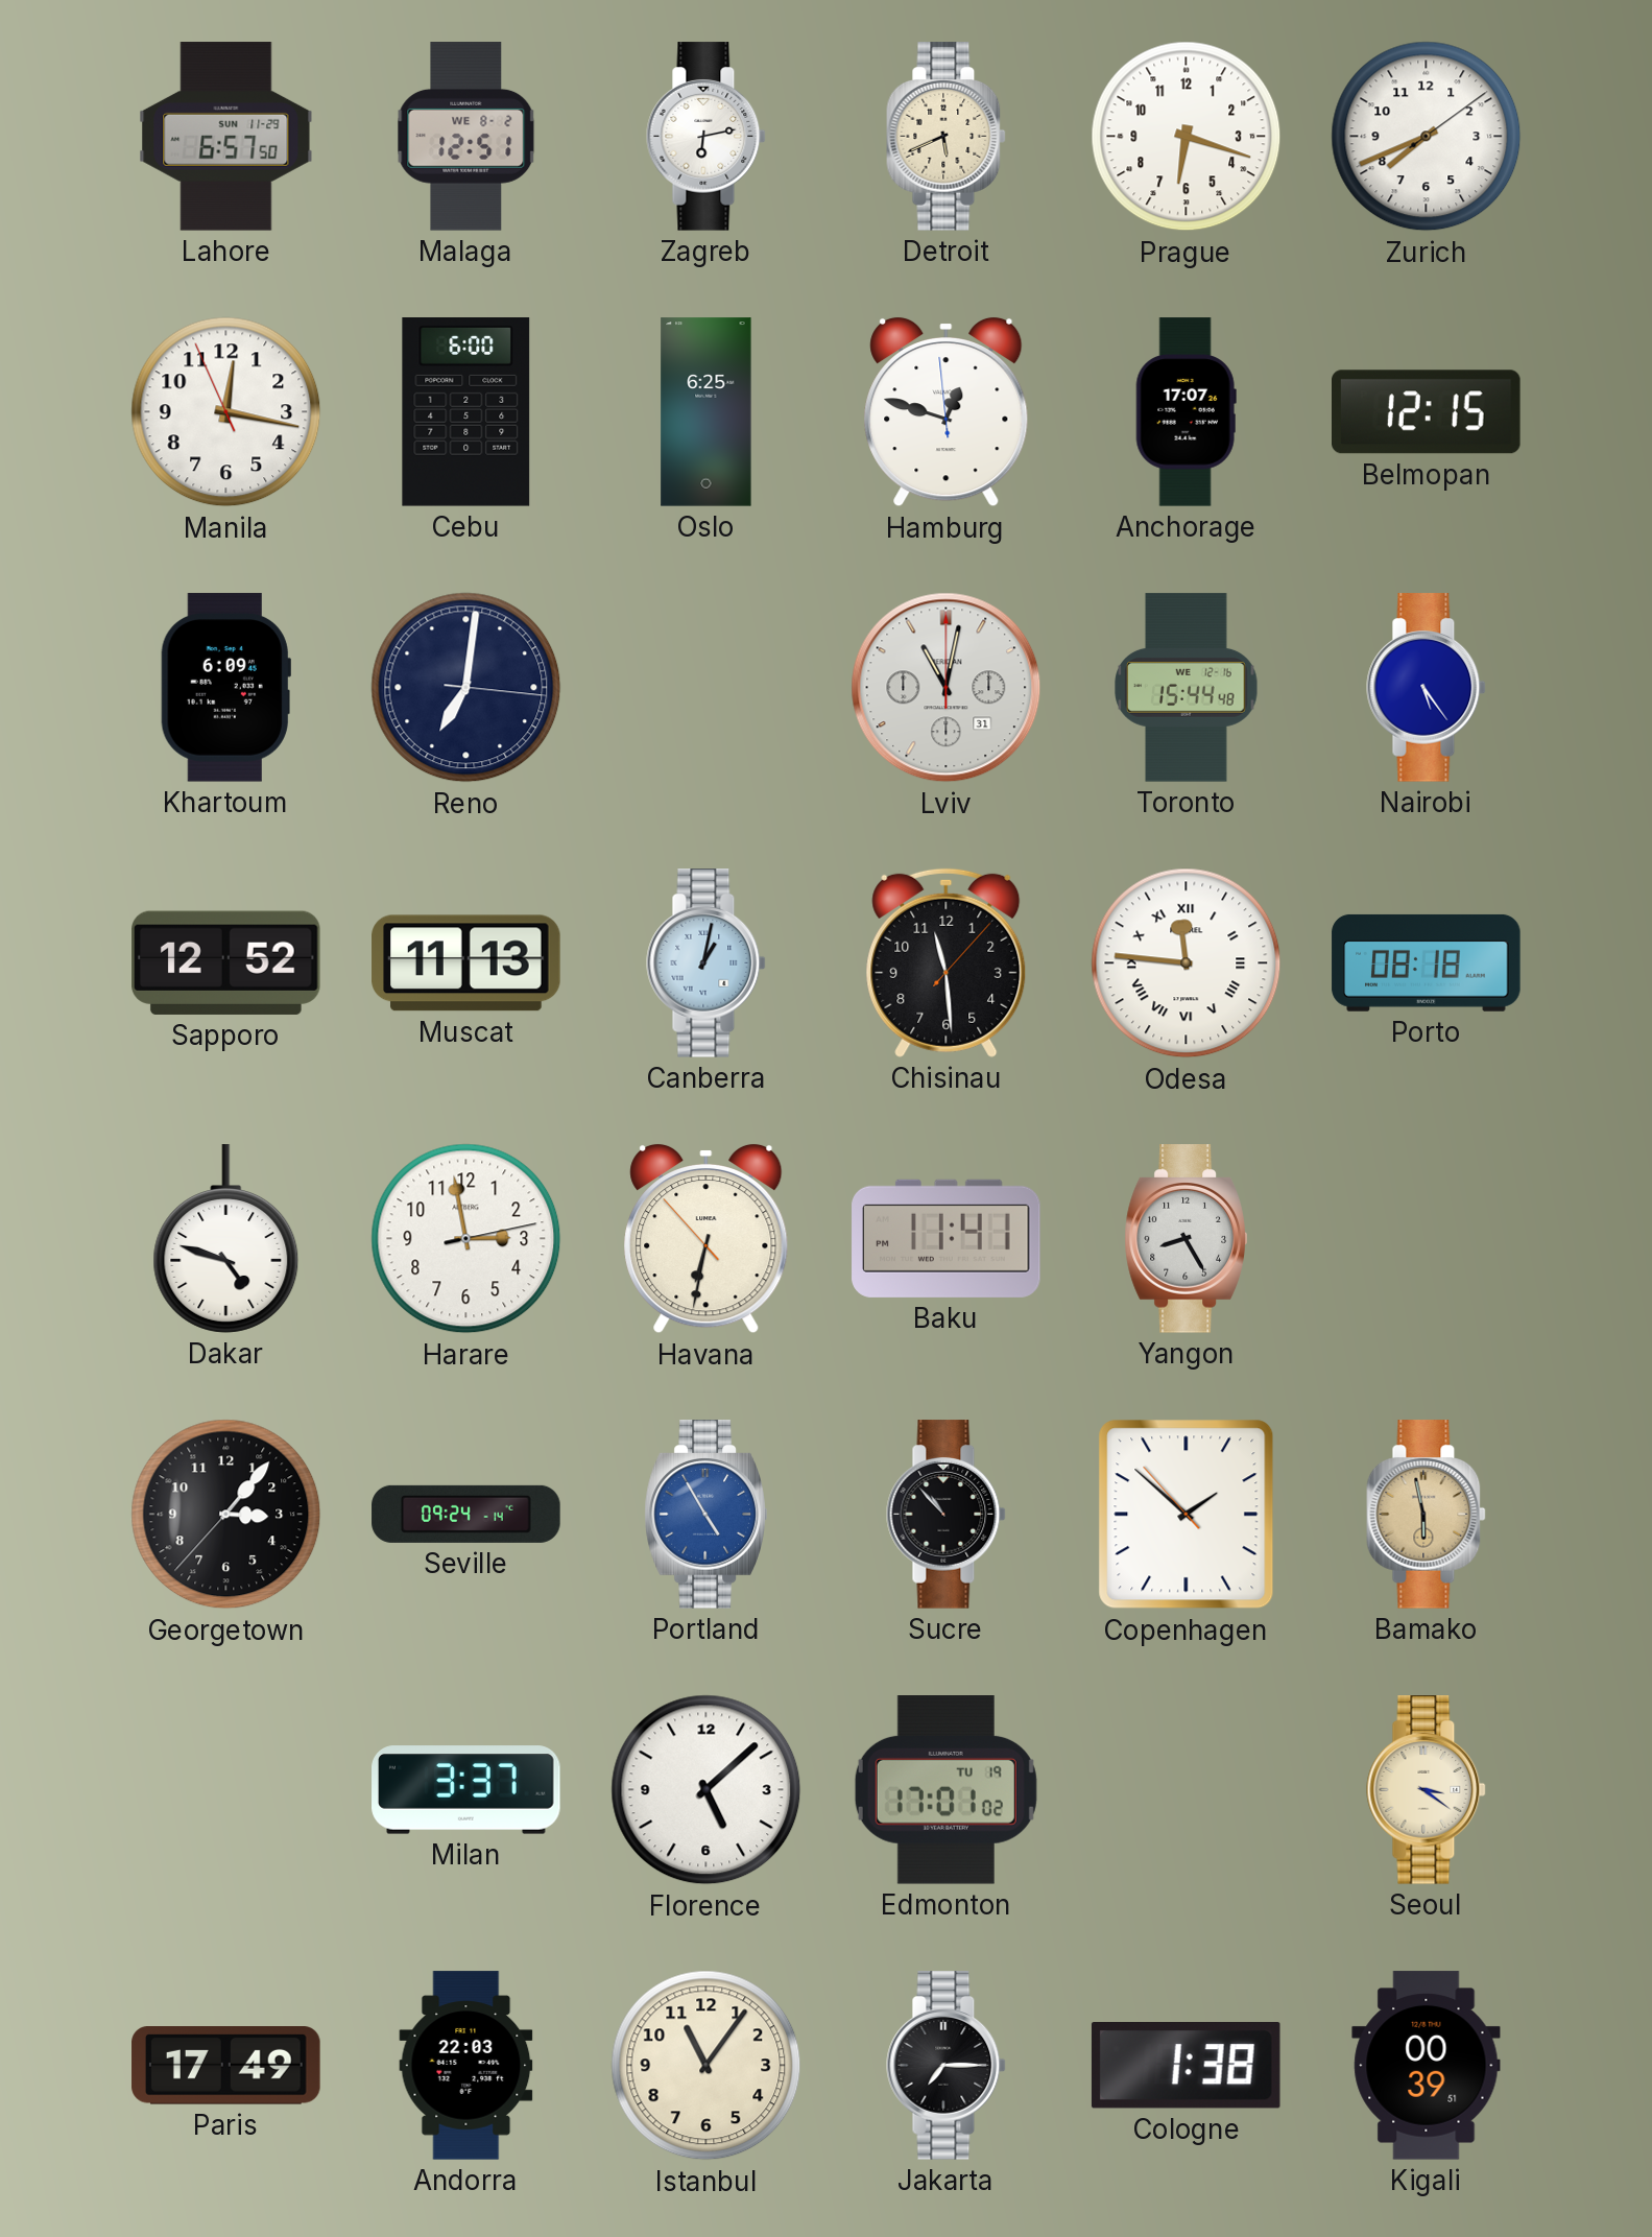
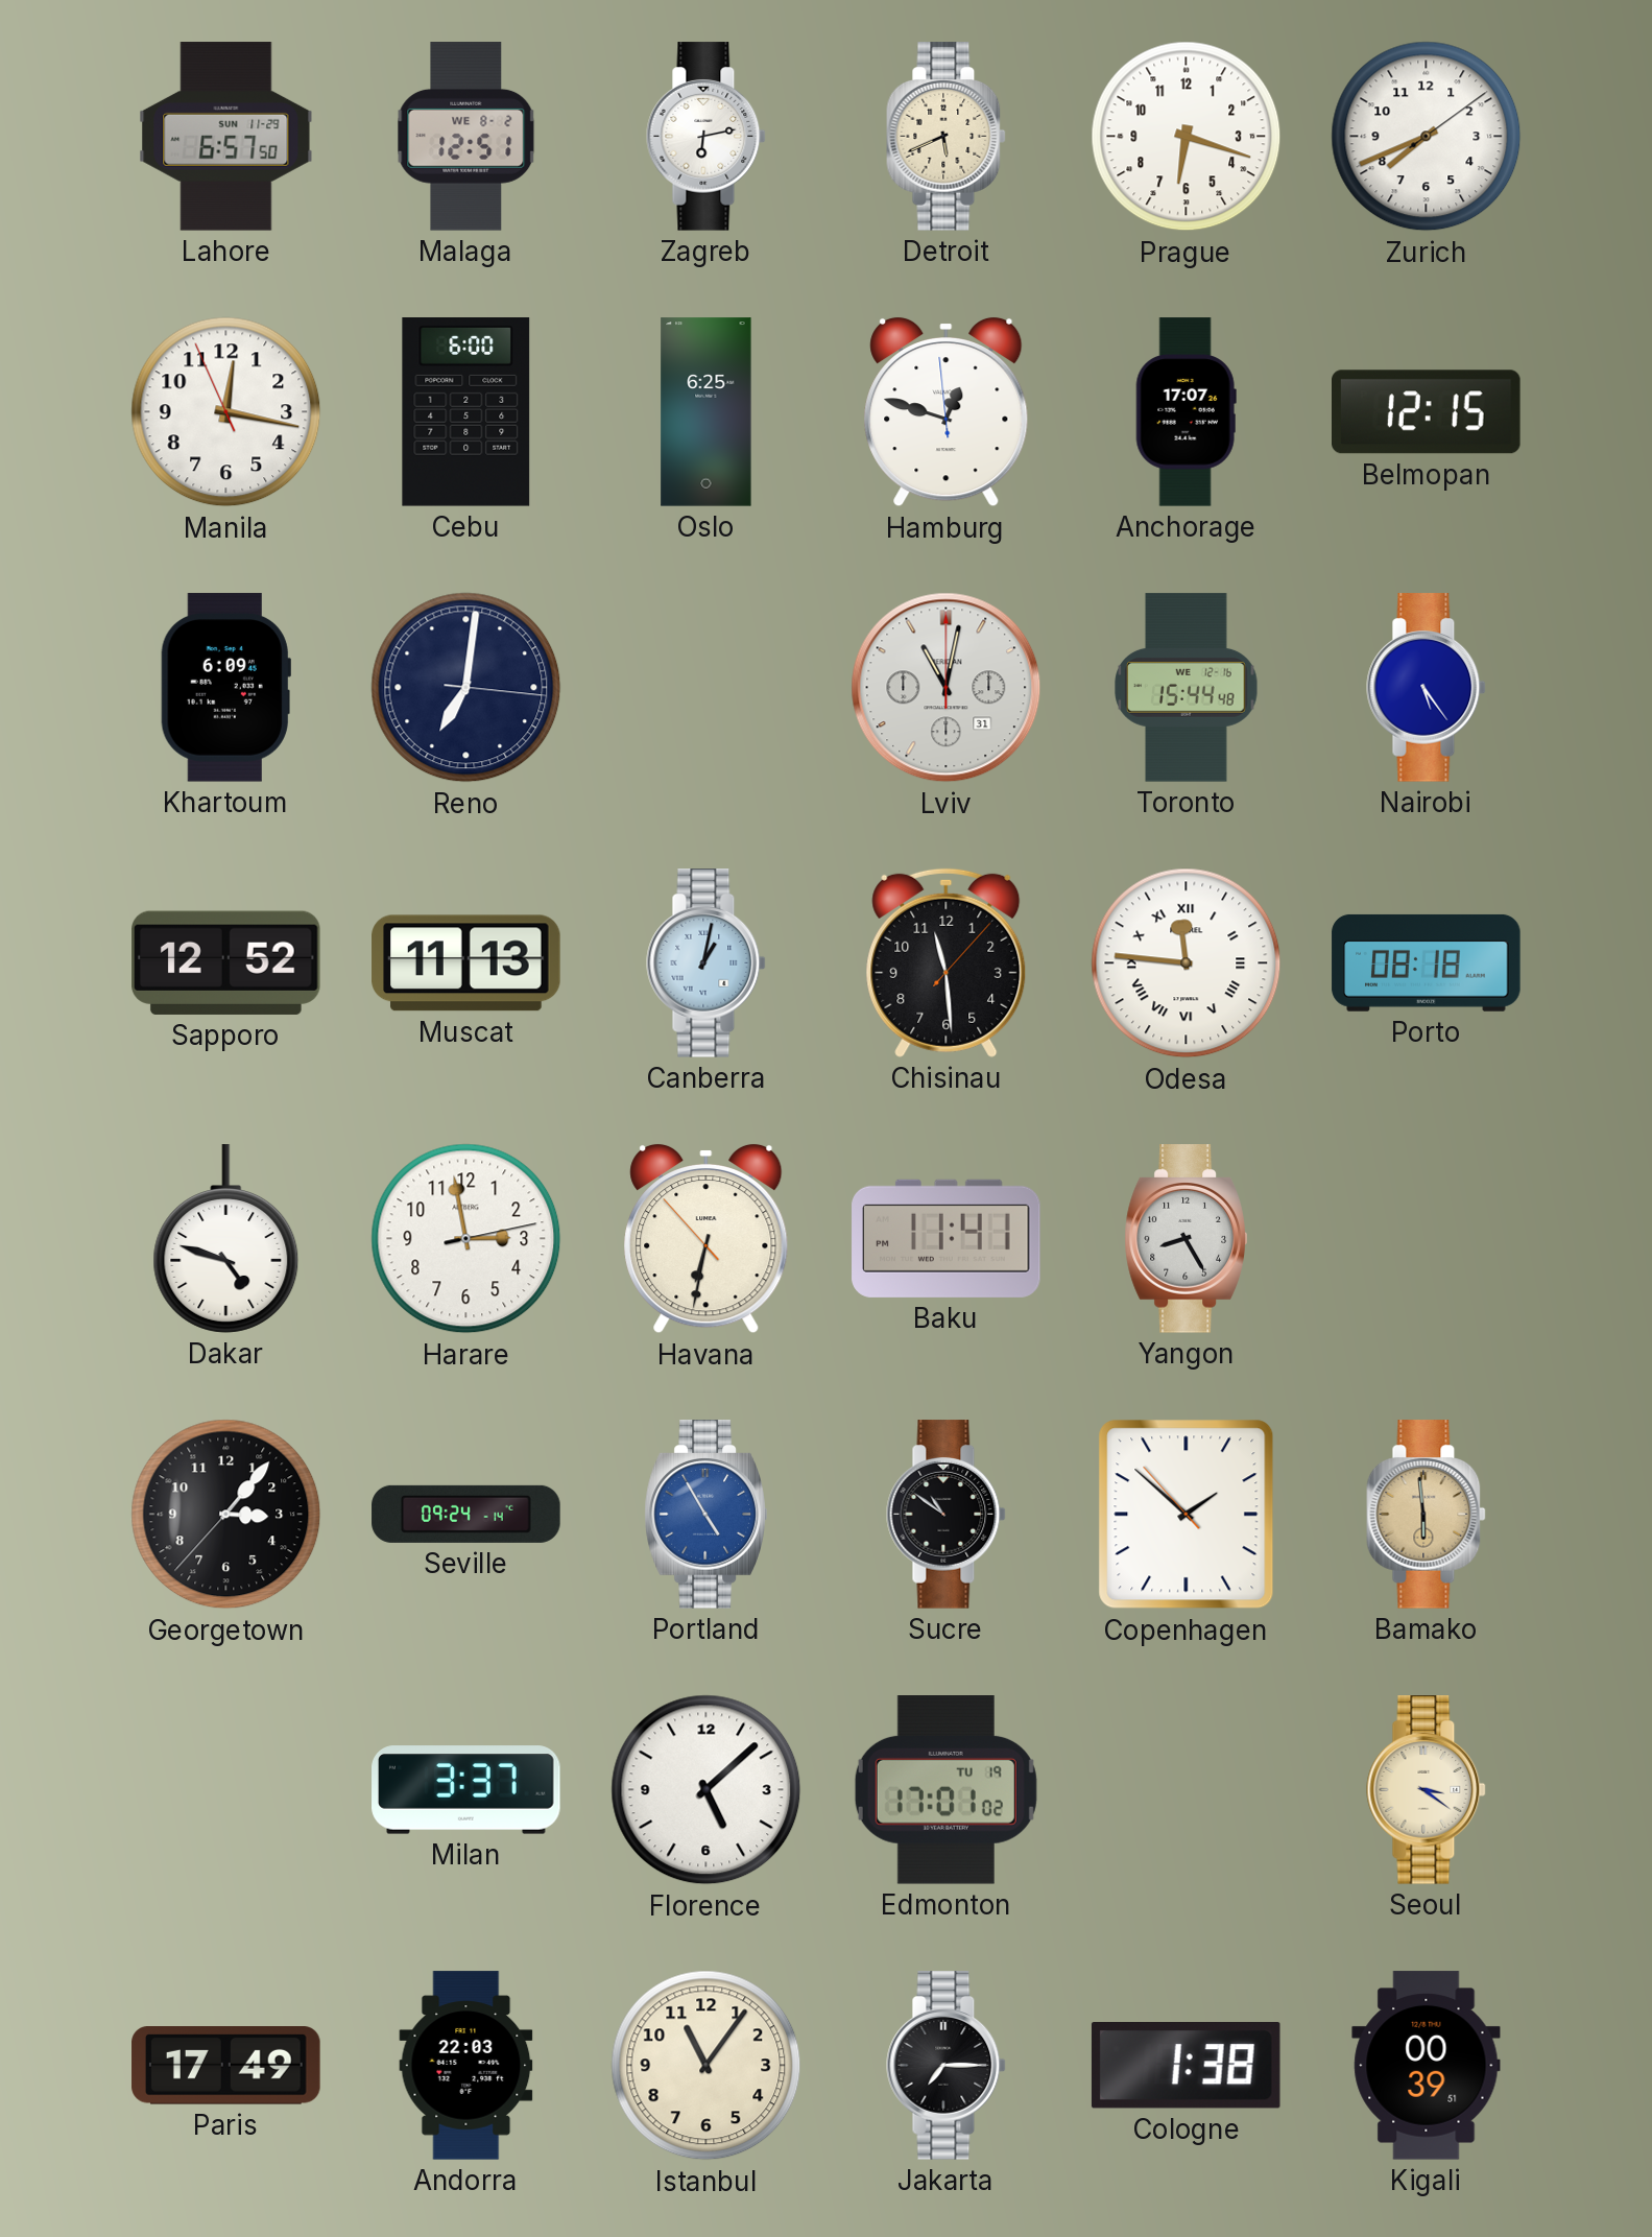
Sucre: 10:53 -> 10:51
Bamako: 5:58 -> 5:59
